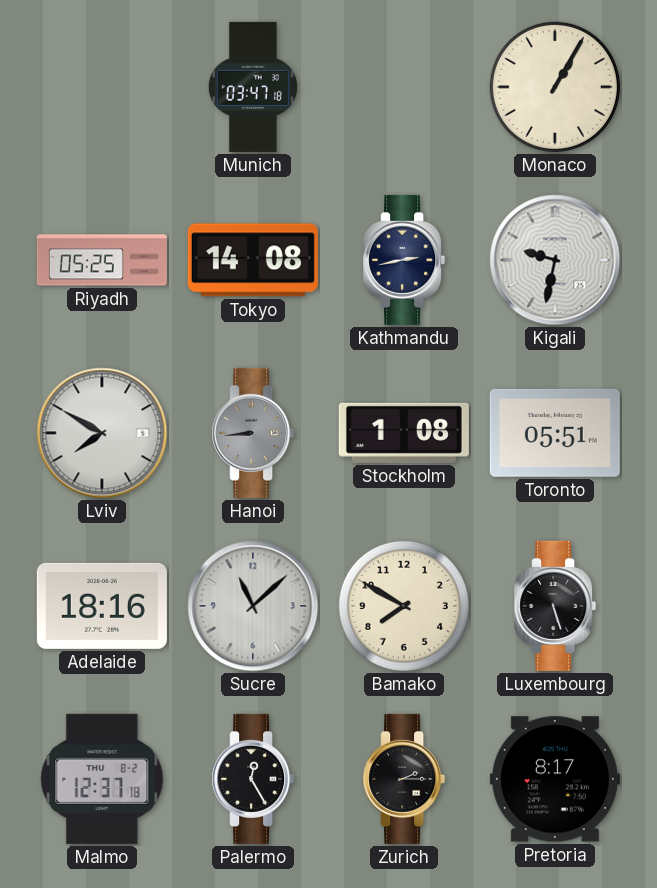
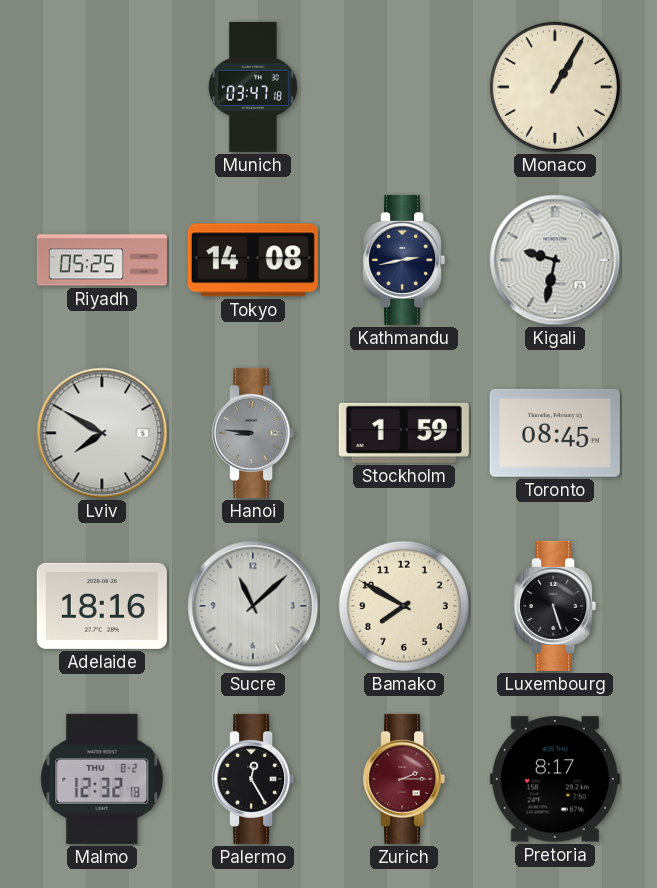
Hanoi: 8:44 -> 8:46
Stockholm: 1:08 -> 1:59
Toronto: 05:51 -> 08:45
Malmo: 12:37 -> 12:32
Zurich dial: black -> burgundy
